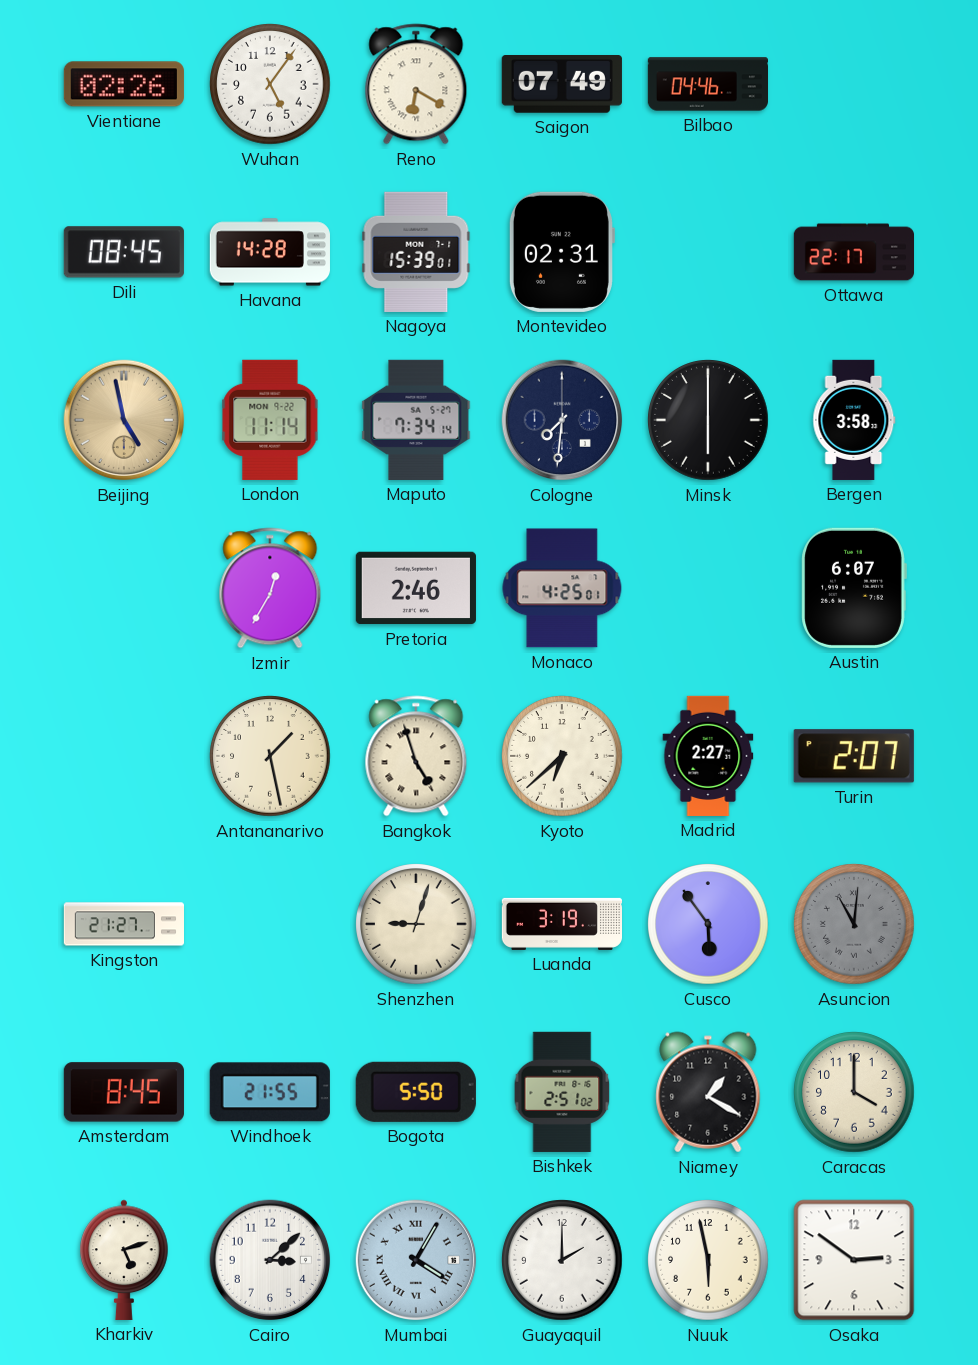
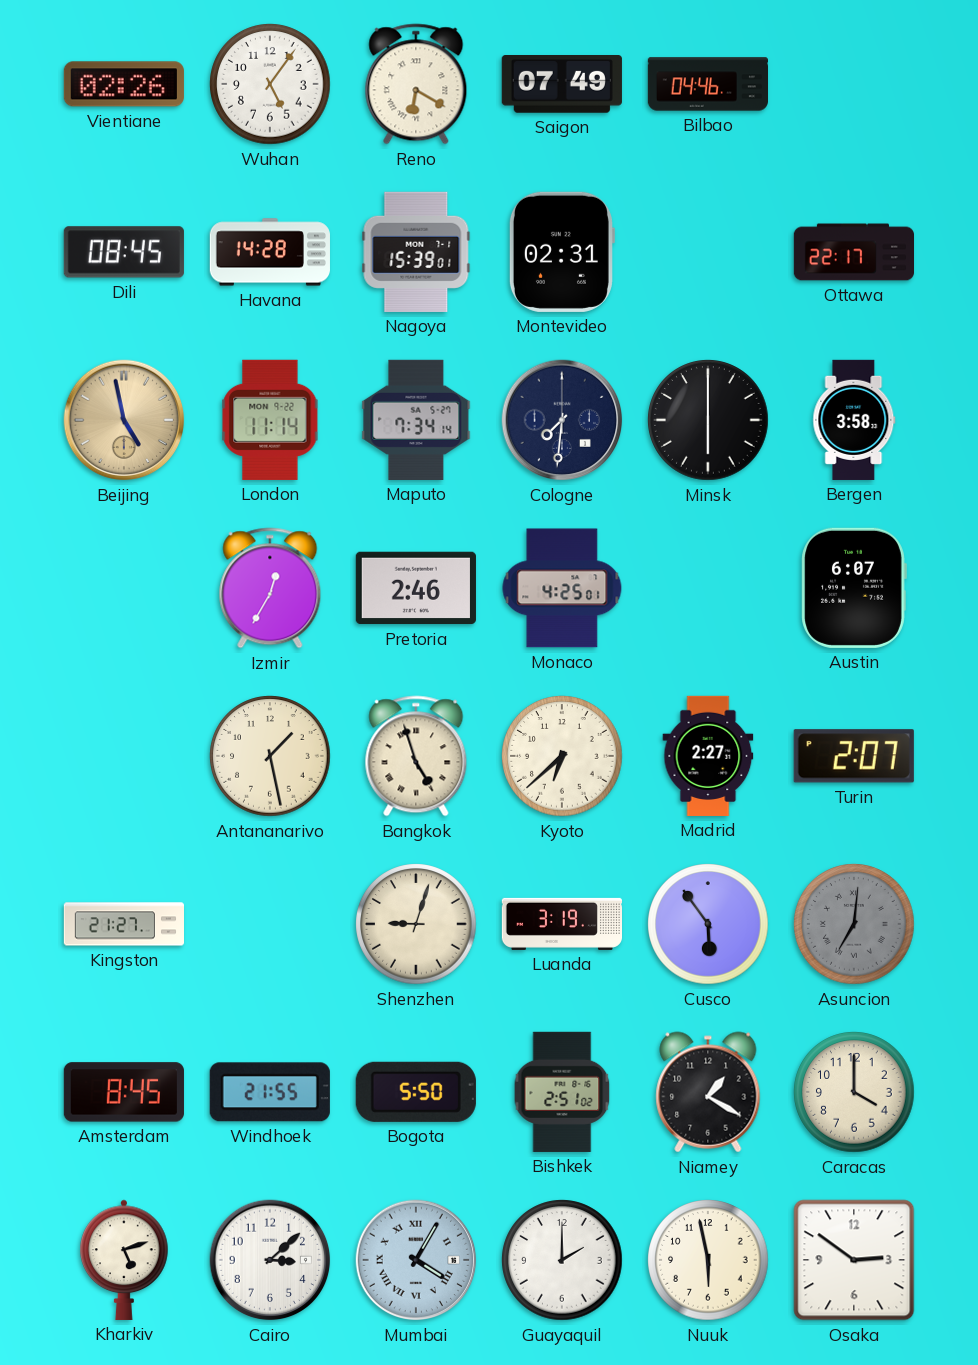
Asuncion: 11:01 -> 7:01
